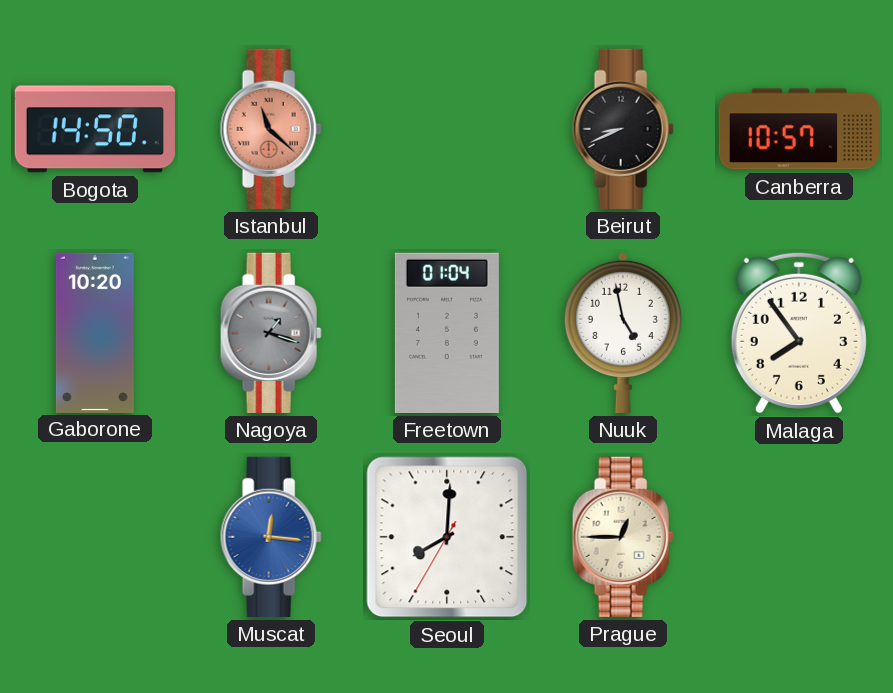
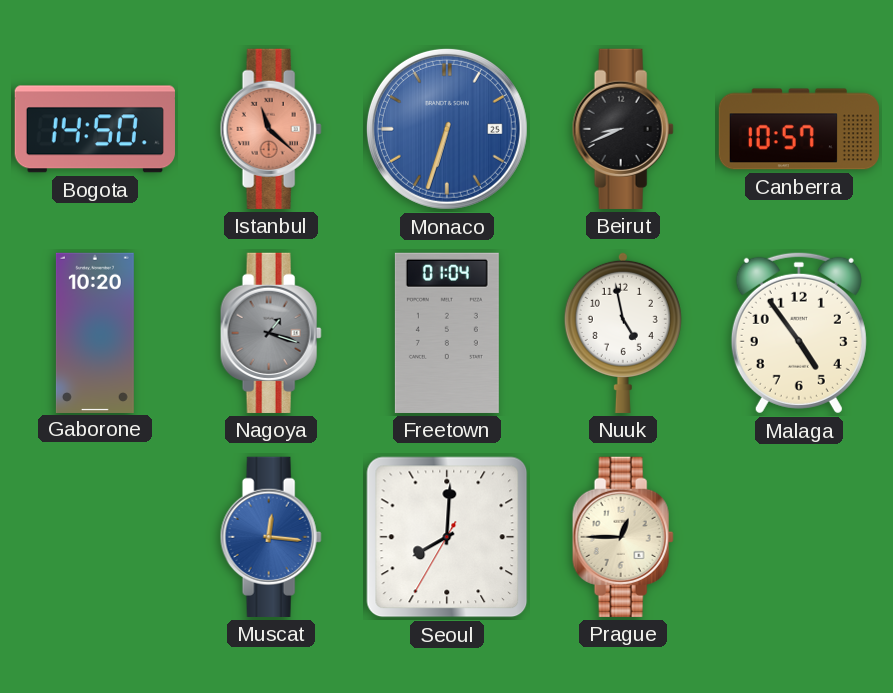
Monaco: none -> 6:33
Malaga: 7:54 -> 4:54
